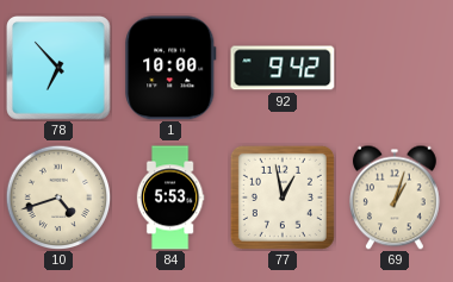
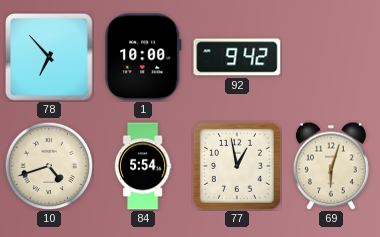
84: 5:53 -> 5:54
69: 1:03 -> 6:03
